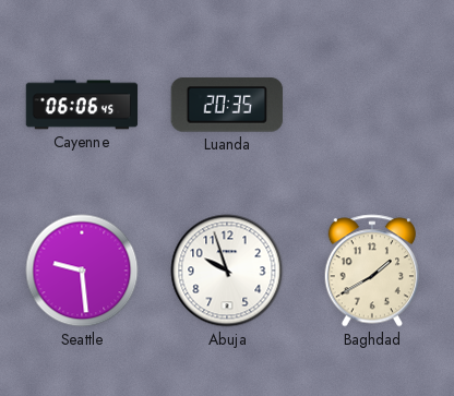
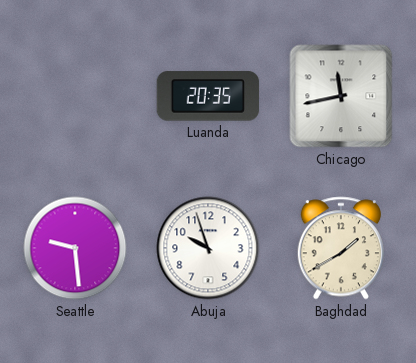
Cayenne: 06:06 -> none
Chicago: none -> 11:43
